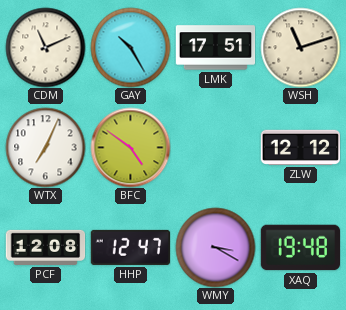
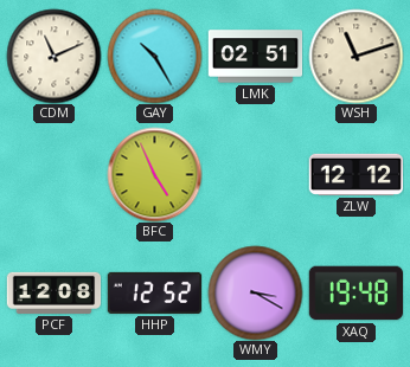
LMK: 17:51 -> 02:51
WTX: 7:04 -> none
BFC: 4:51 -> 4:56
HHP: 12:47 -> 12:52
